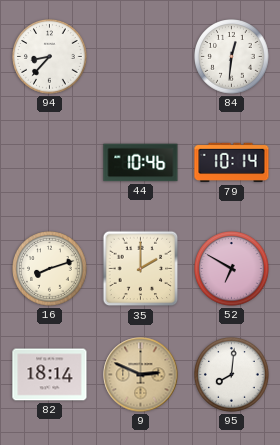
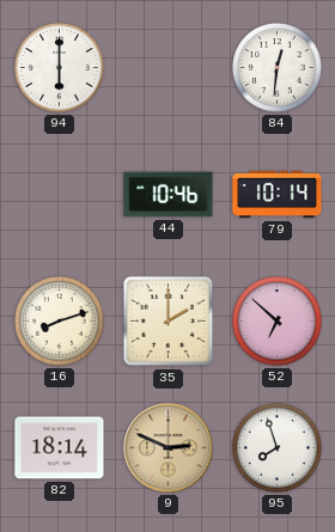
94: 8:37 -> 6:00
52: 6:50 -> 6:52
95: 8:01 -> 7:57
